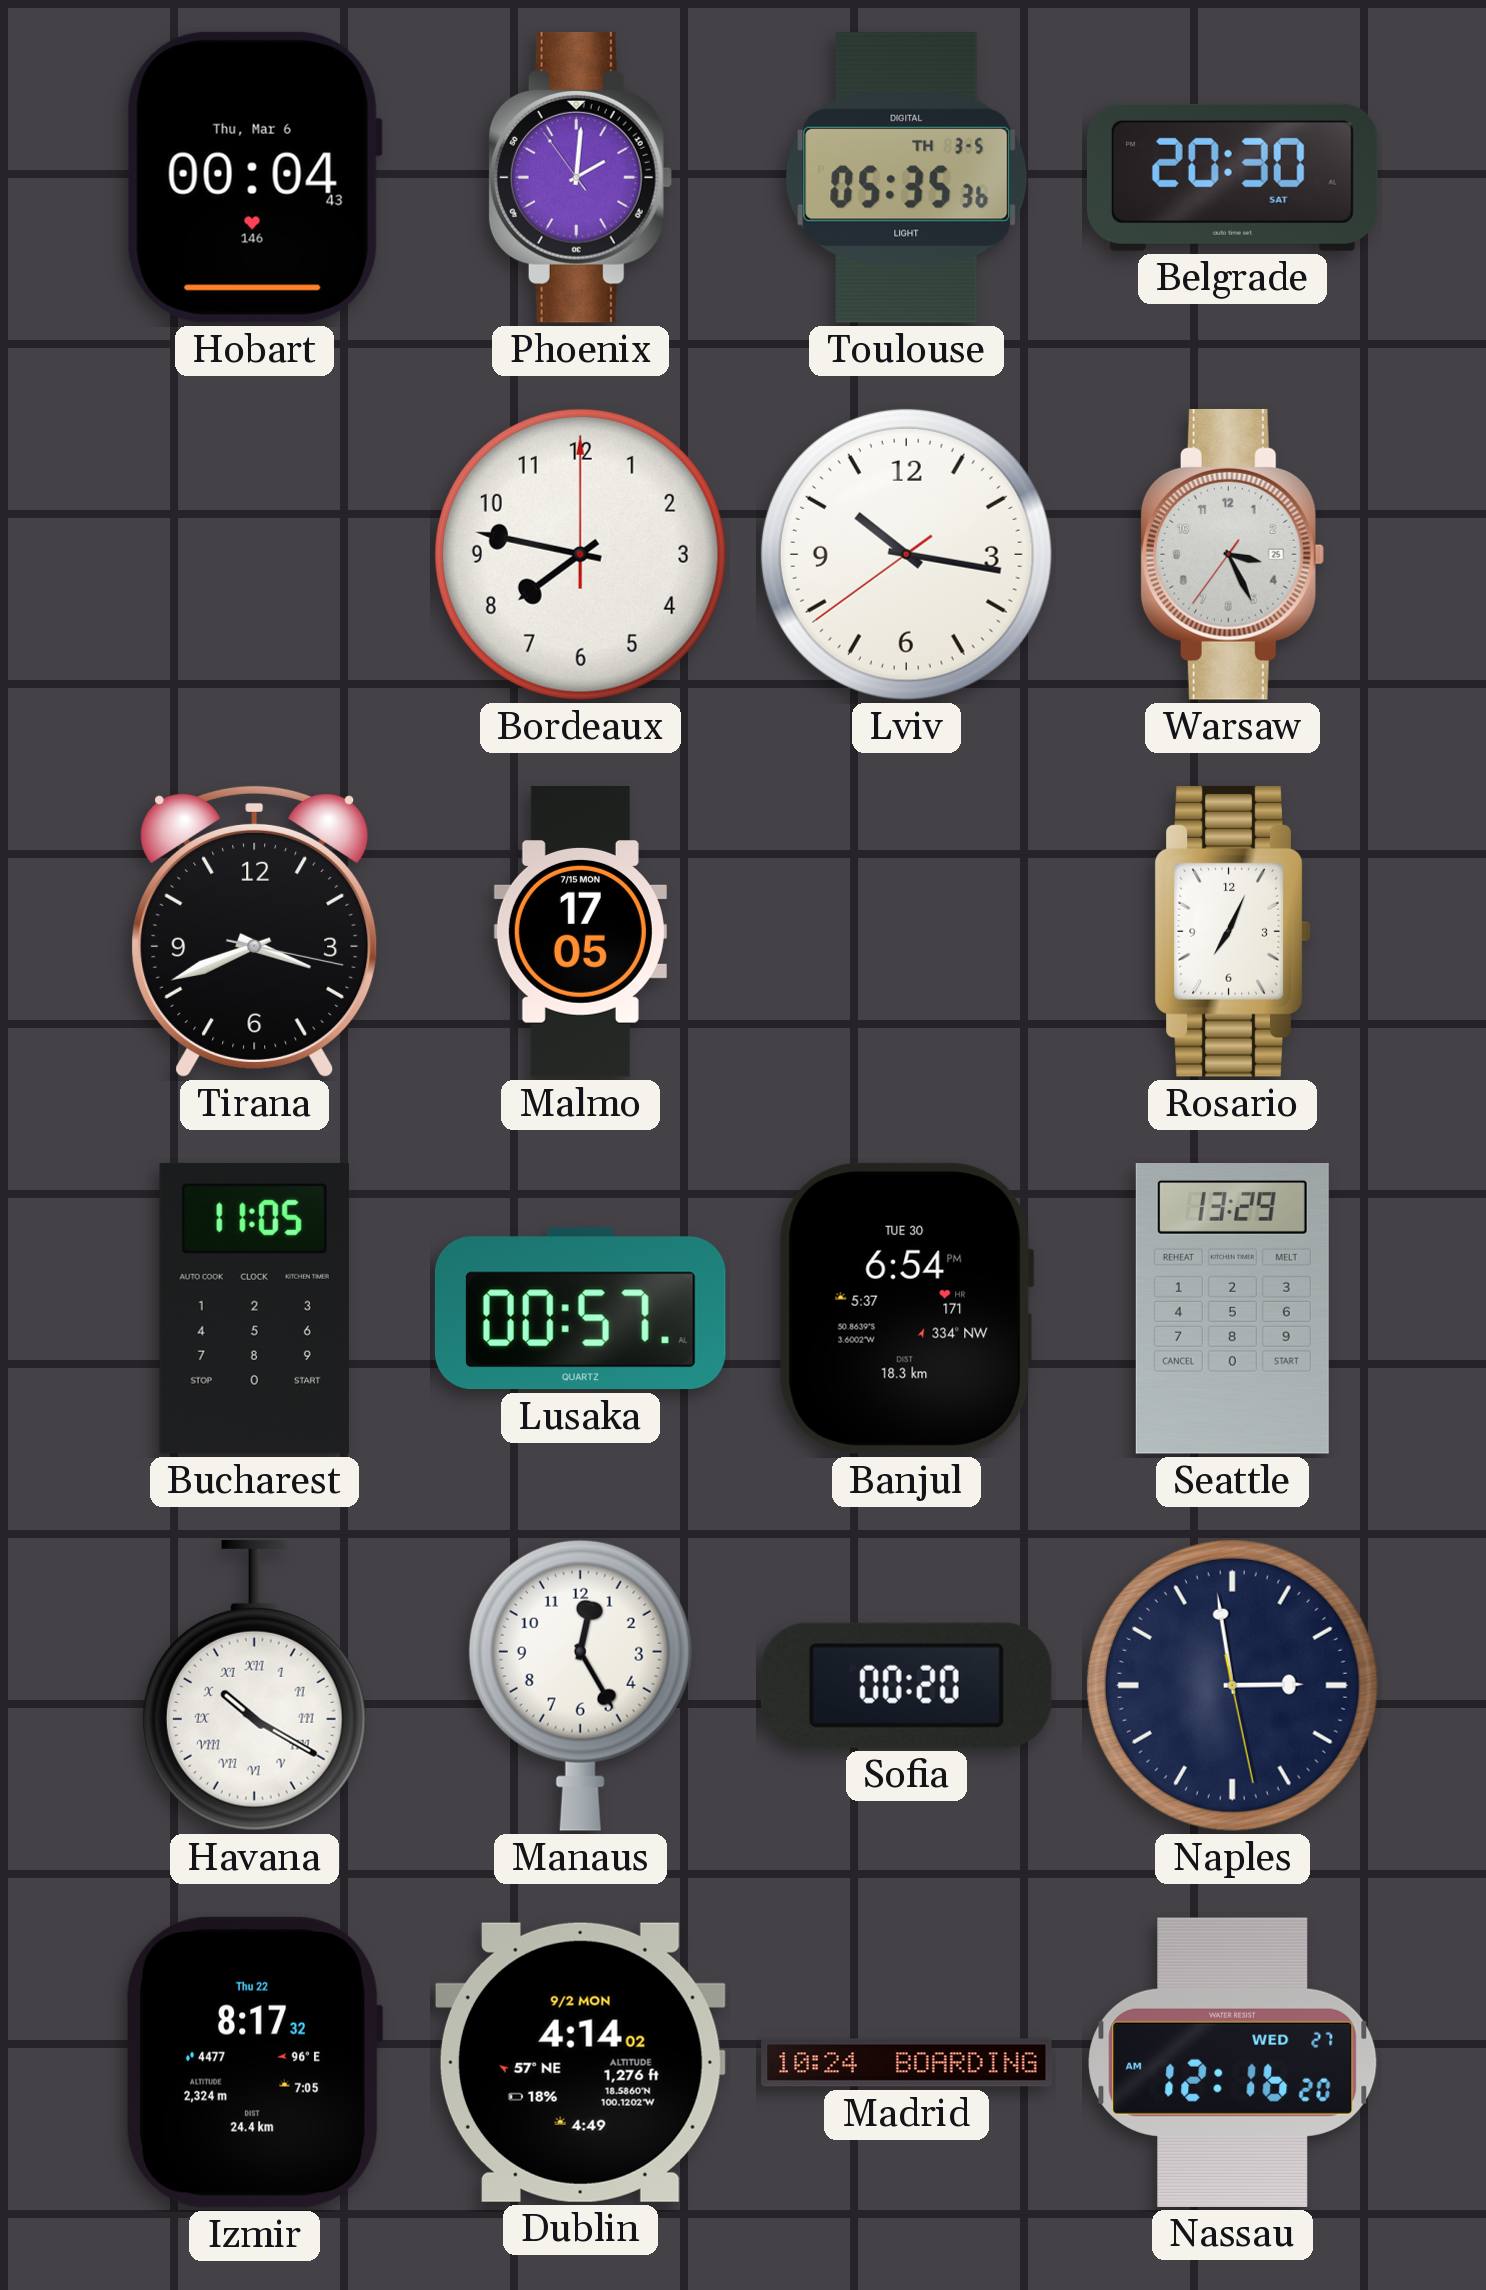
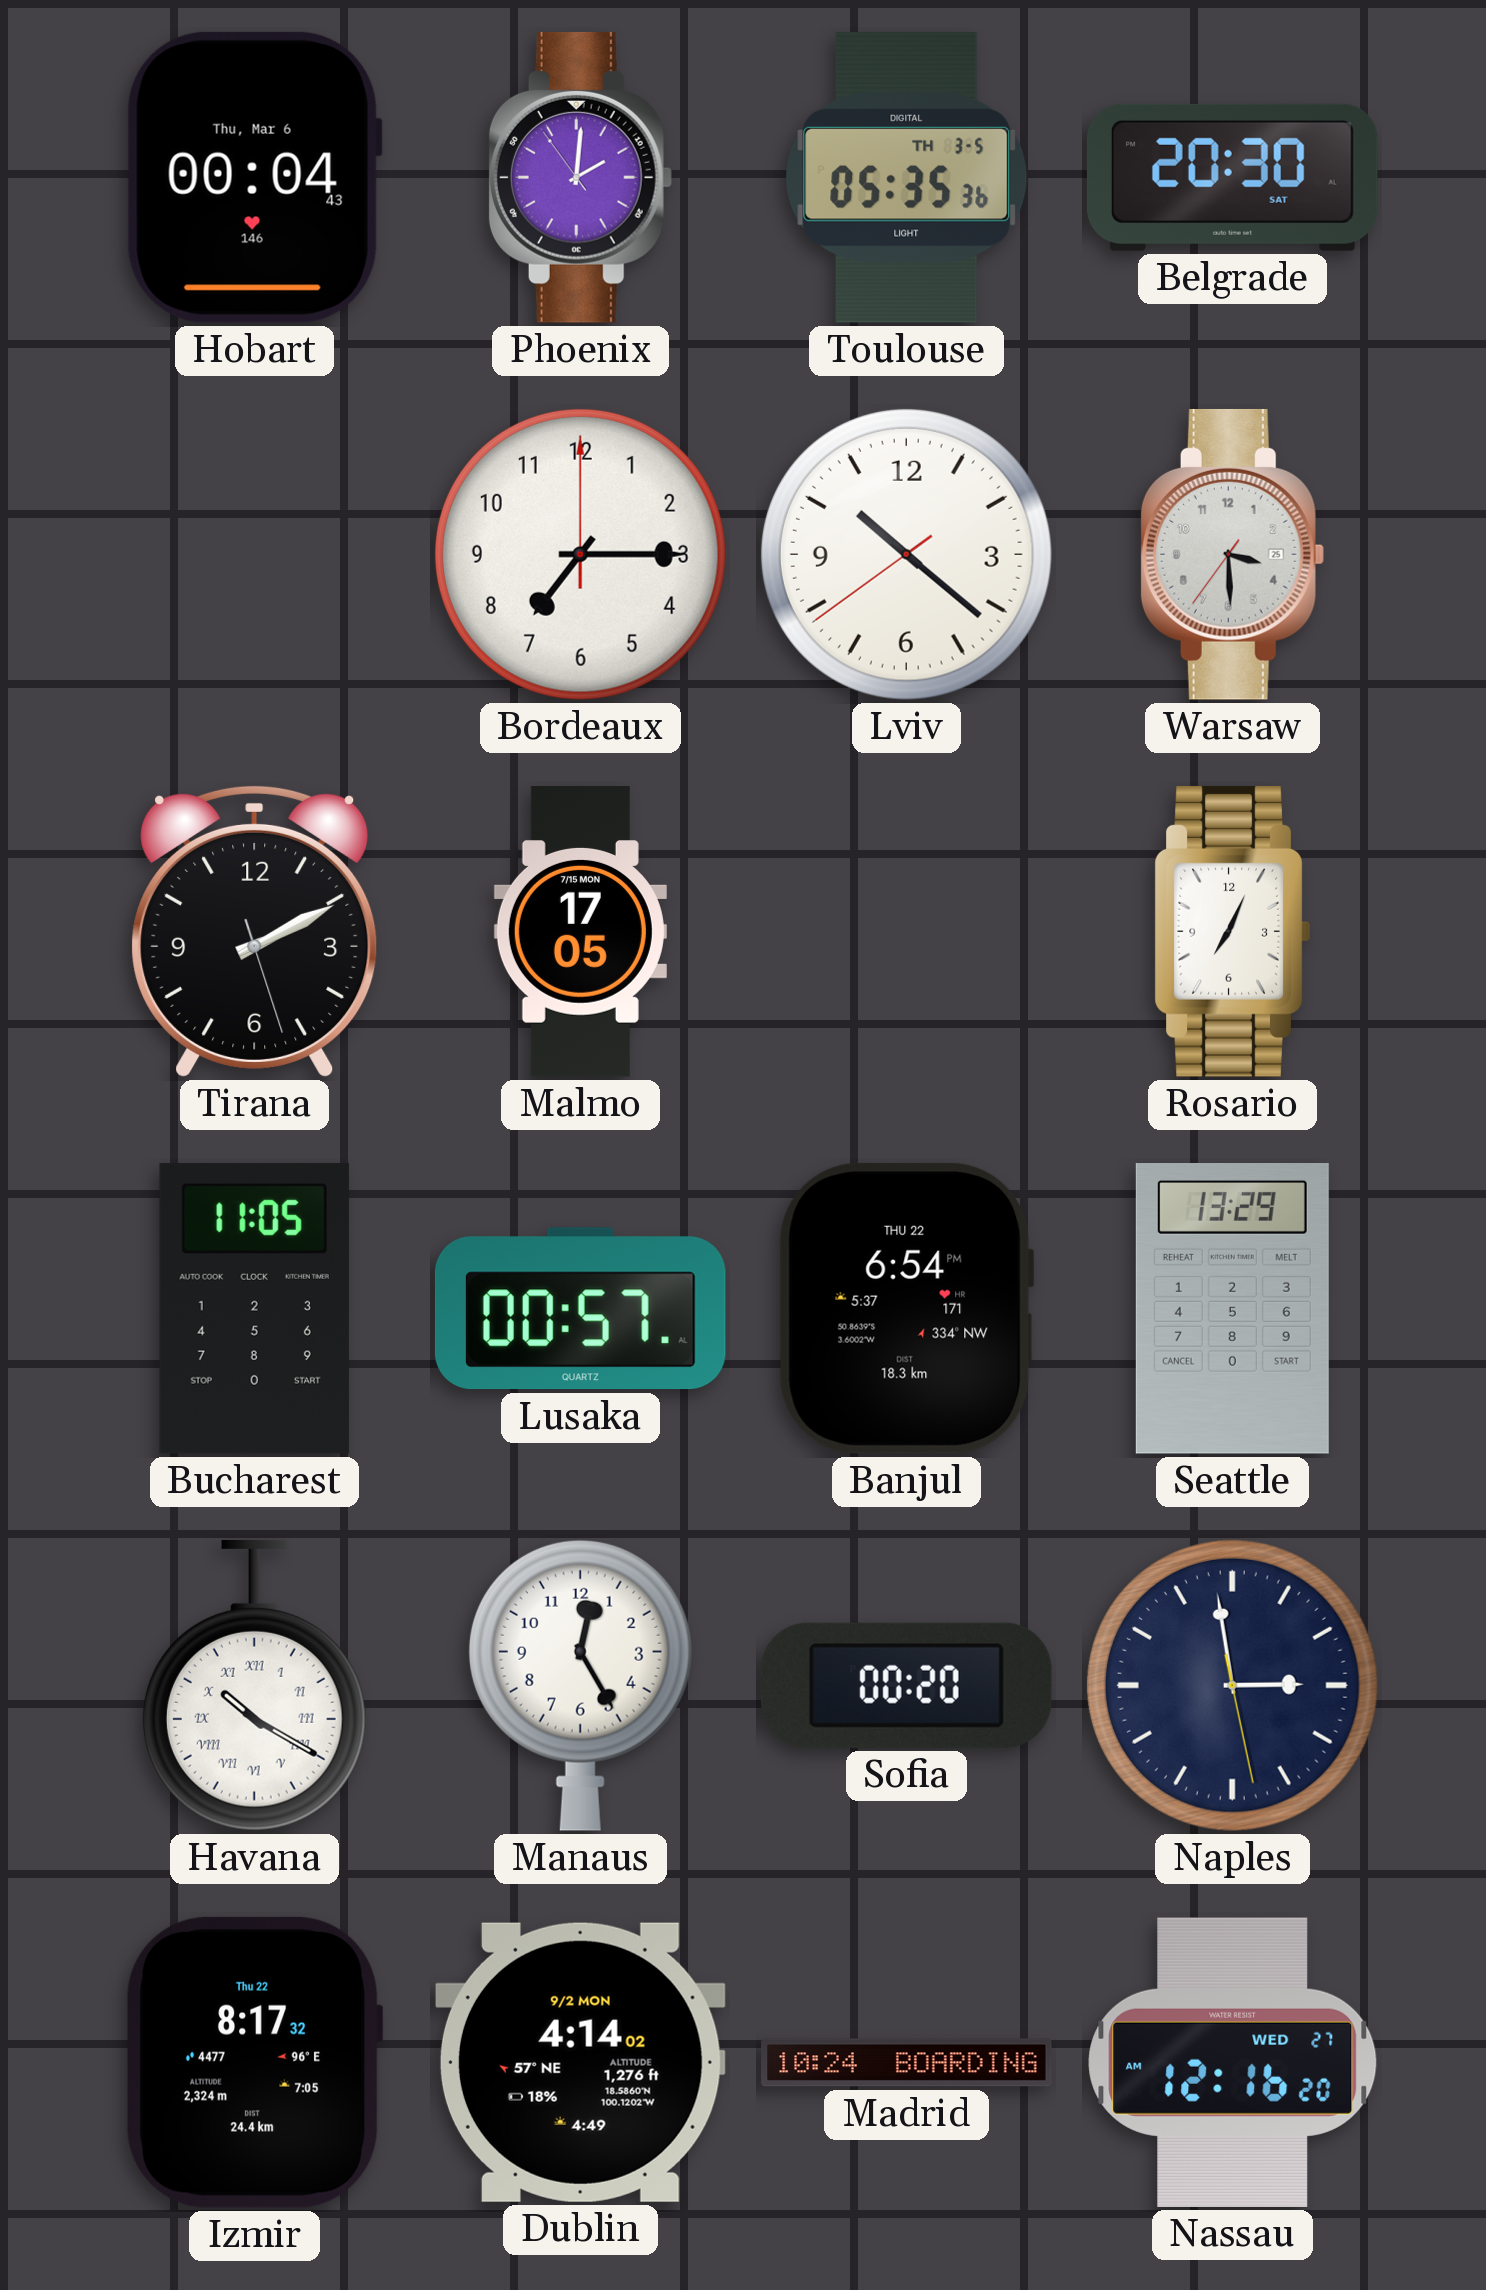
Bordeaux: 7:47 -> 7:15
Lviv: 10:16 -> 10:21
Warsaw: 3:25 -> 3:29
Tirana: 3:41 -> 2:10
Banjul date: TUE 30 -> THU 22
